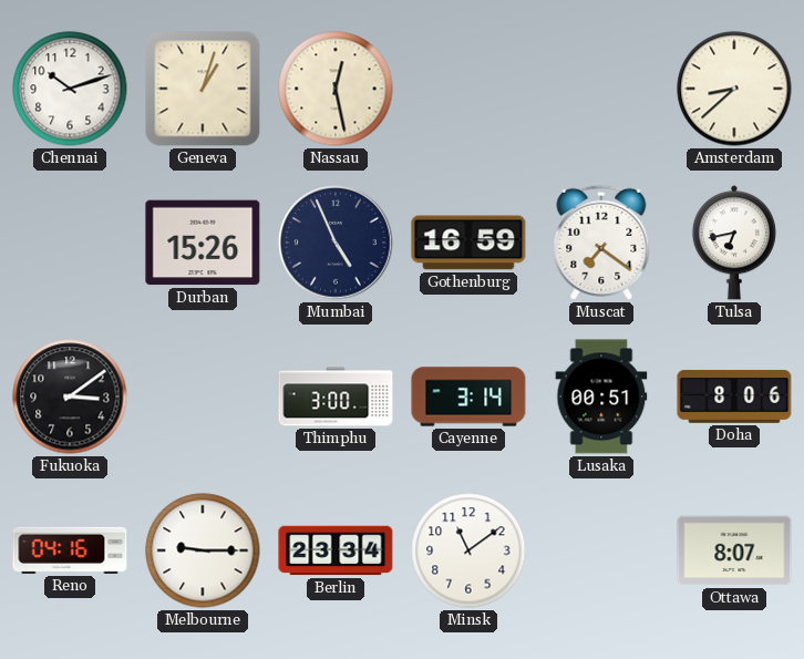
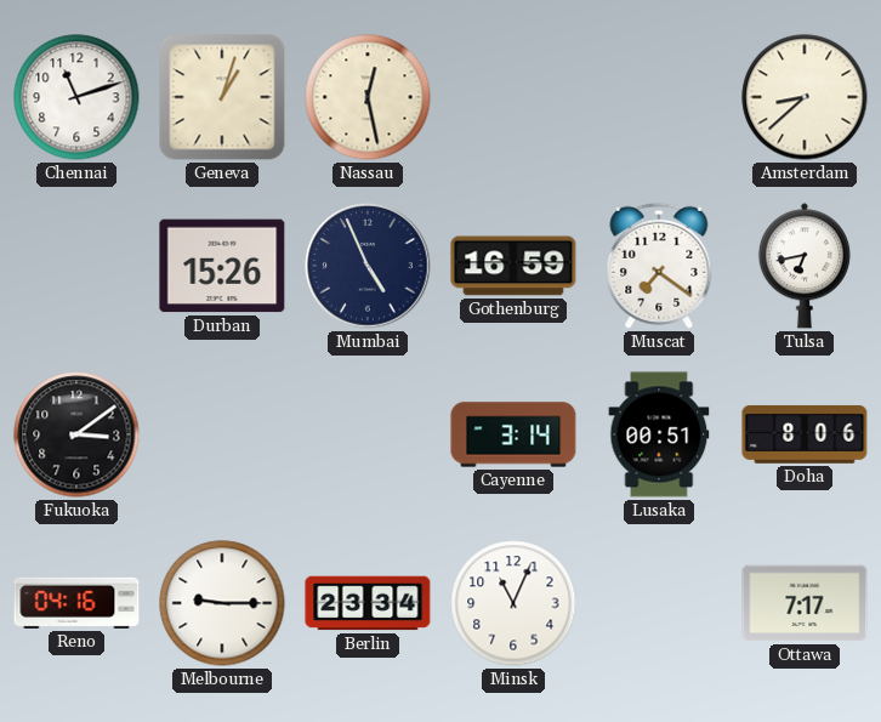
Chennai: 10:12 -> 11:12
Thimphu: 3:00 -> none
Minsk: 11:09 -> 11:04
Ottawa: 8:07 -> 7:17
